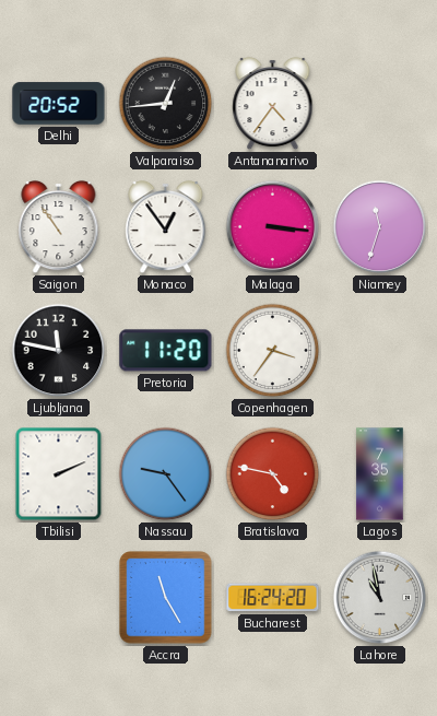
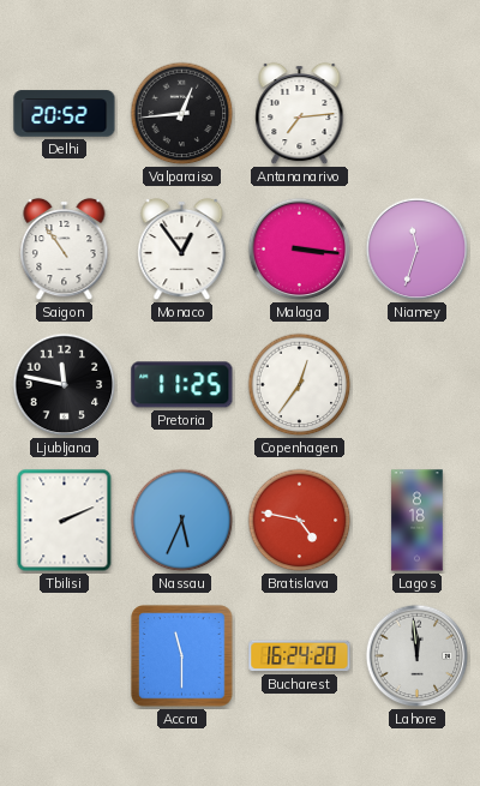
Antananarivo: 4:36 -> 7:14
Pretoria: 11:20 -> 11:25
Copenhagen: 3:36 -> 12:36
Nassau: 9:24 -> 5:34
Lagos: 7:35 -> 8:18
Accra: 11:25 -> 11:30
Lahore: 10:58 -> 11:59
